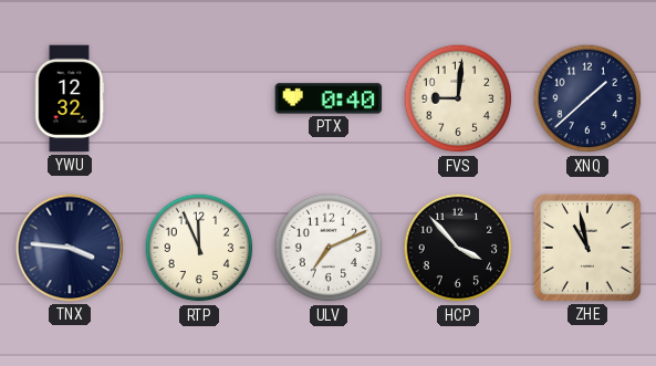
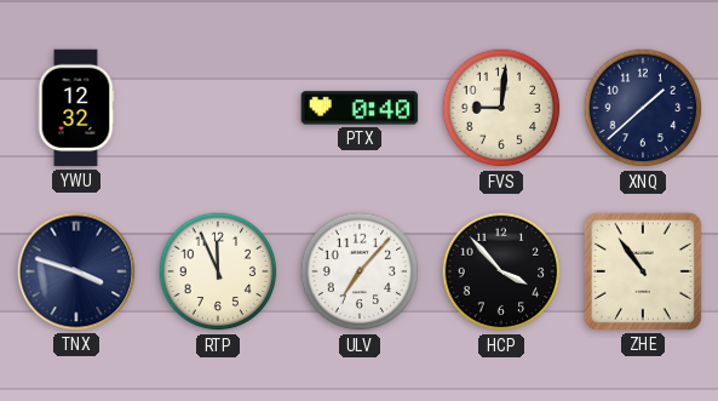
TNX: 3:46 -> 3:48
ULV: 7:11 -> 7:07
ZHE: 10:58 -> 10:54
